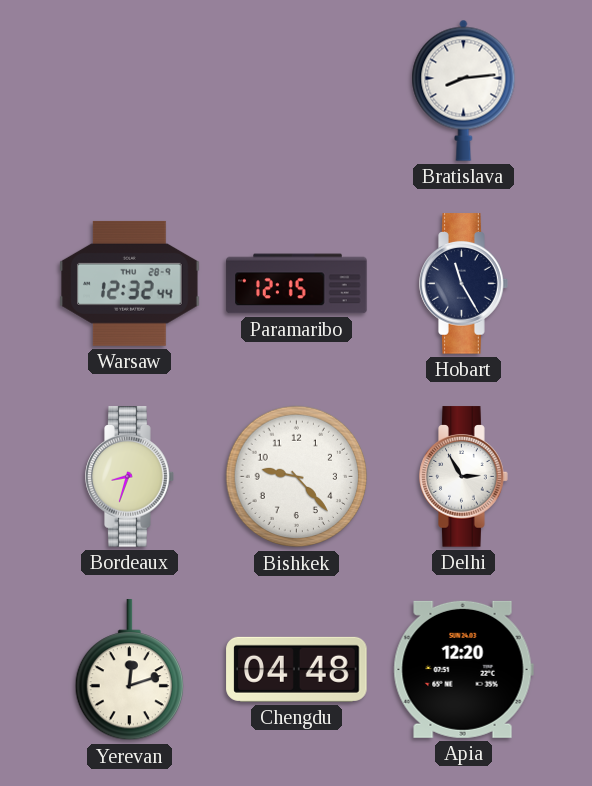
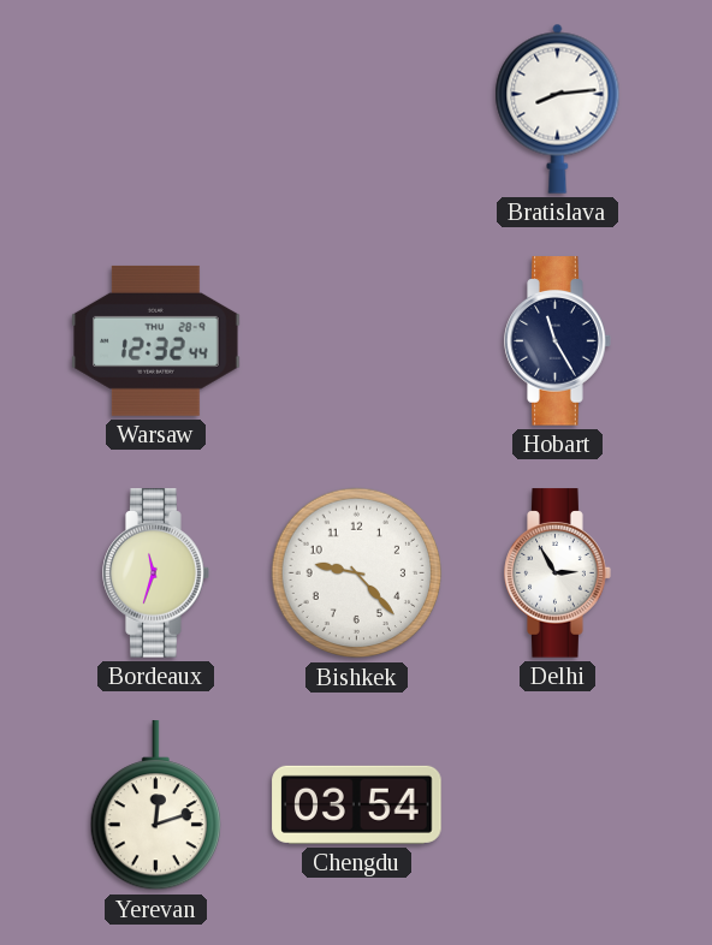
Paramaribo: 12:15 -> none
Bordeaux: 8:33 -> 11:33
Chengdu: 04:48 -> 03:54
Apia: 12:20 -> none
